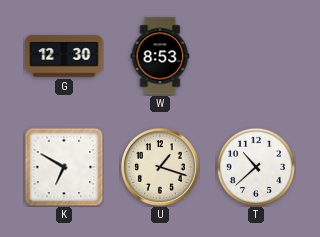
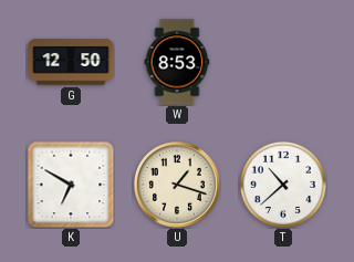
G: 12:30 -> 12:50
